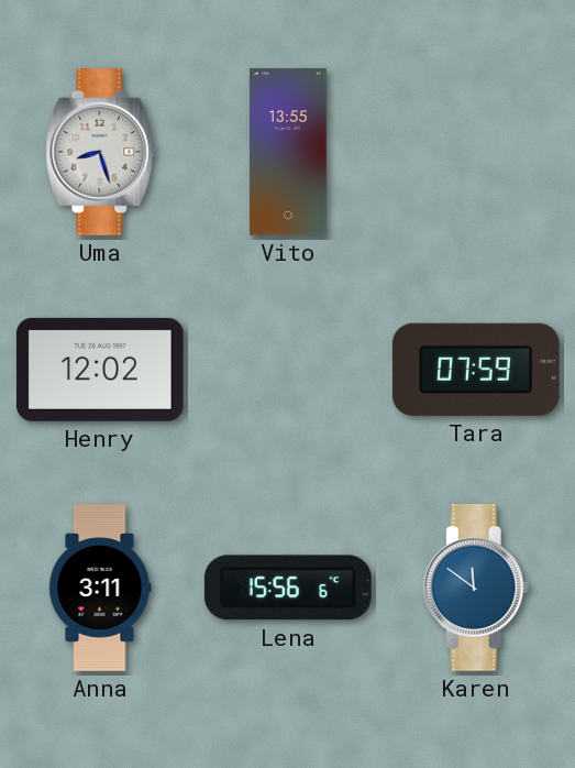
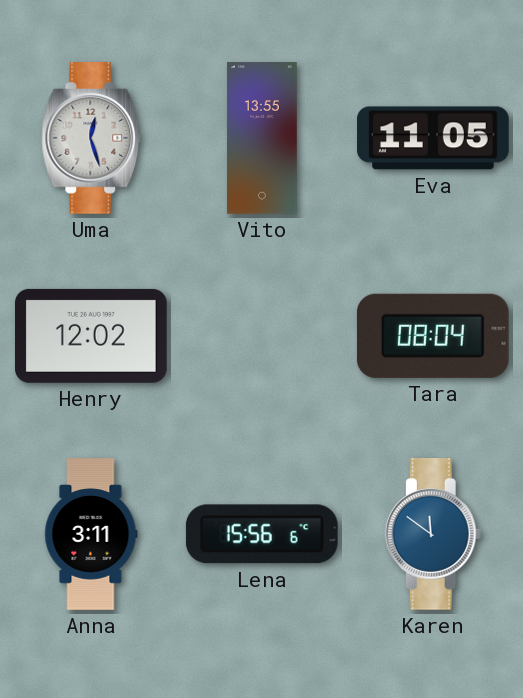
Uma: 8:27 -> 12:27
Eva: none -> 11:05
Tara: 07:59 -> 08:04
